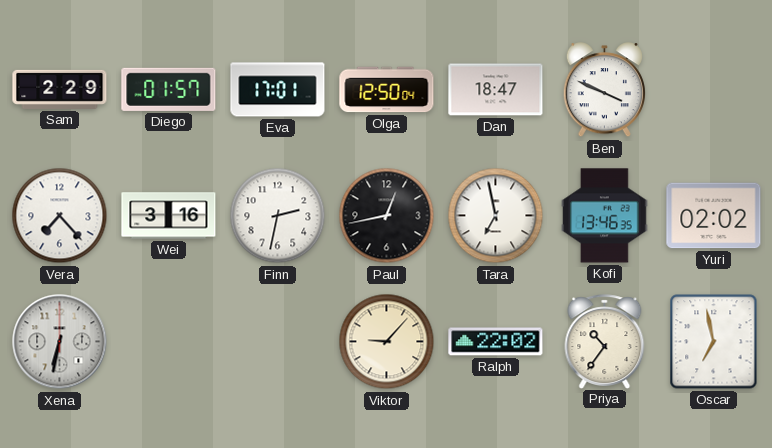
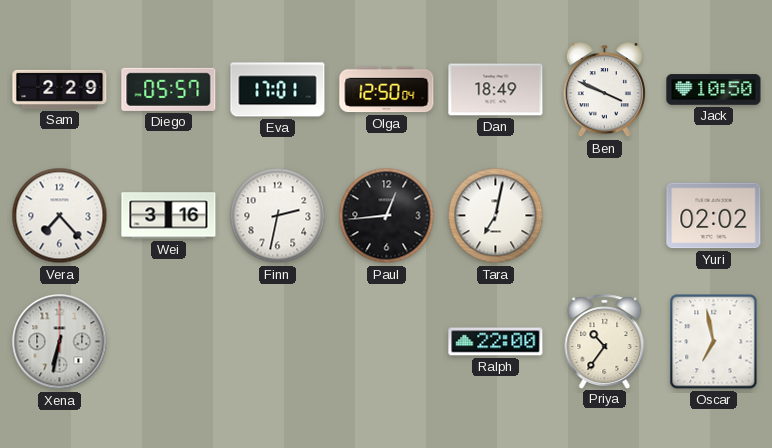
Diego: 01:57 -> 05:57
Dan: 18:47 -> 18:49
Jack: none -> 10:50
Paul: 12:43 -> 12:44
Tara: 6:58 -> 7:02
Kofi: 13:46 -> none
Viktor: 9:07 -> none
Ralph: 22:02 -> 22:00
